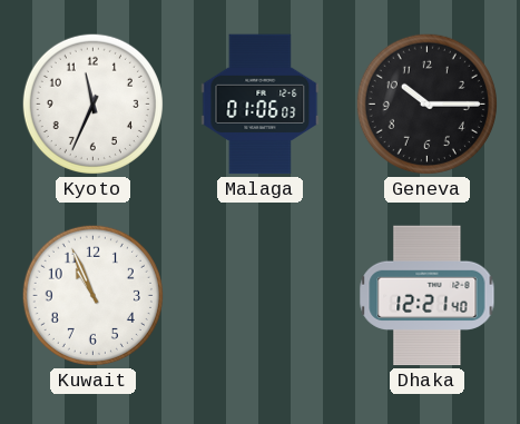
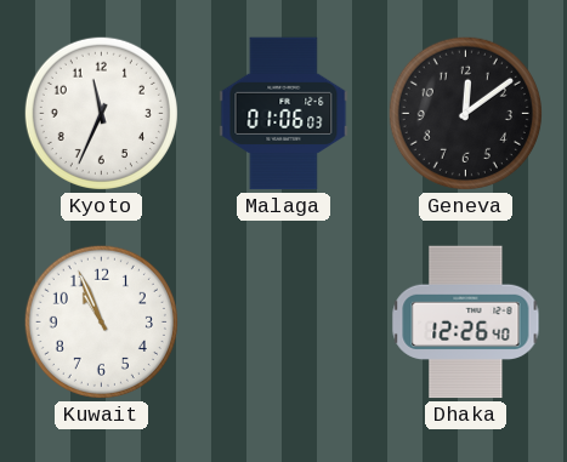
Geneva: 10:15 -> 12:09
Dhaka: 12:21 -> 12:26
